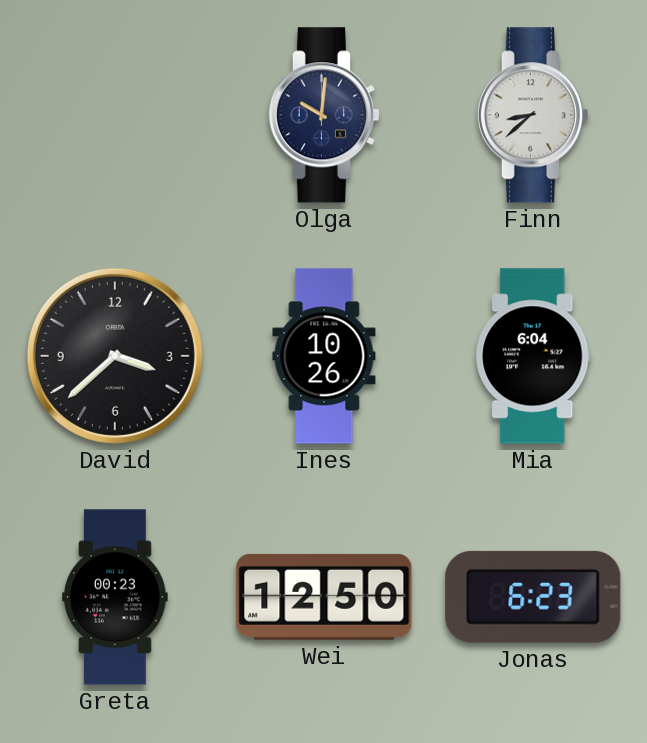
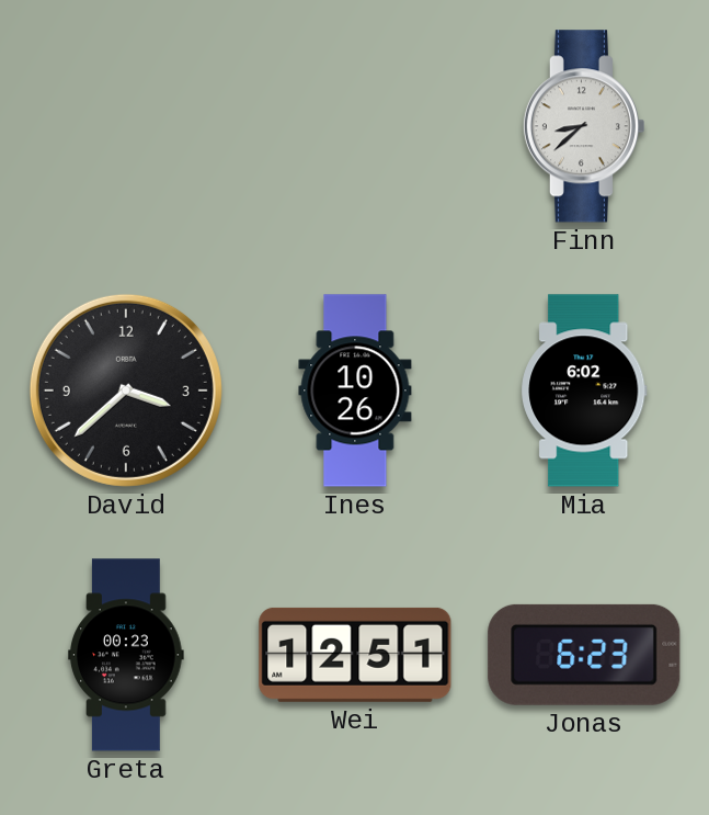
Olga: 10:01 -> none
Mia: 6:04 -> 6:02
Wei: 12:50 -> 12:51
